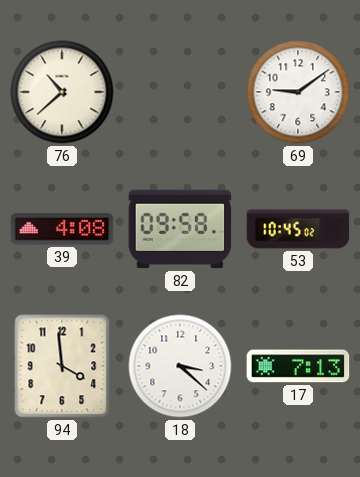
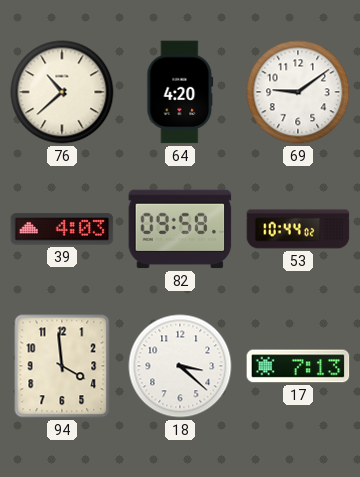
64: none -> 4:20
39: 4:08 -> 4:03
53: 10:45 -> 10:44
